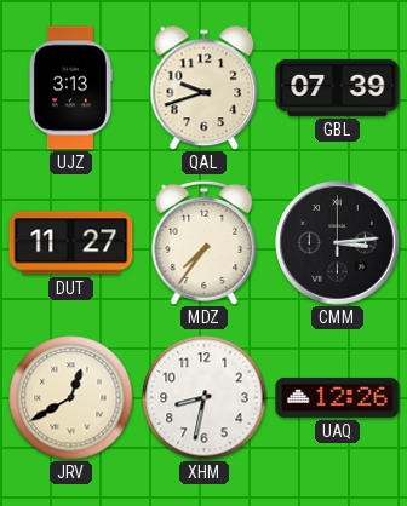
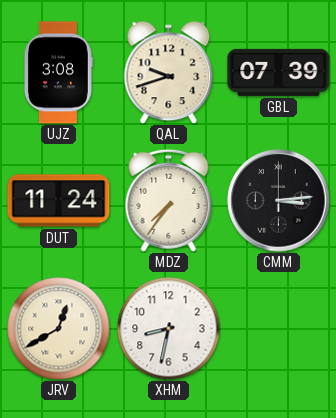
UJZ: 3:13 -> 3:08
DUT: 11:27 -> 11:24
UAQ: 12:26 -> none
